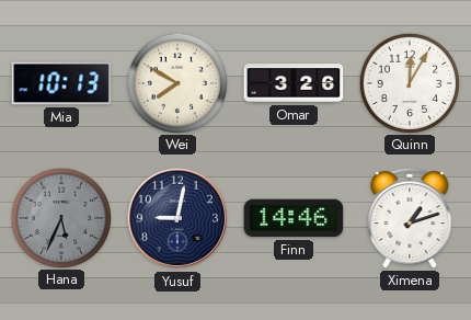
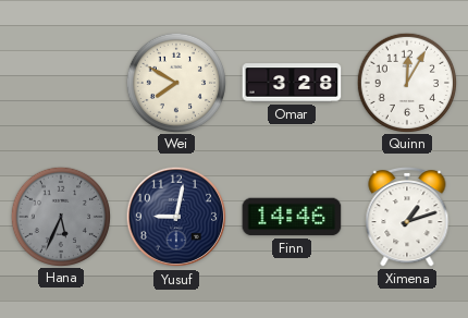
Mia: 10:13 -> none
Omar: 3:26 -> 3:28
